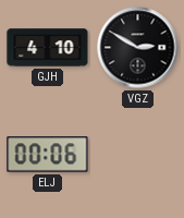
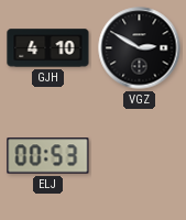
ELJ: 00:06 -> 00:53
